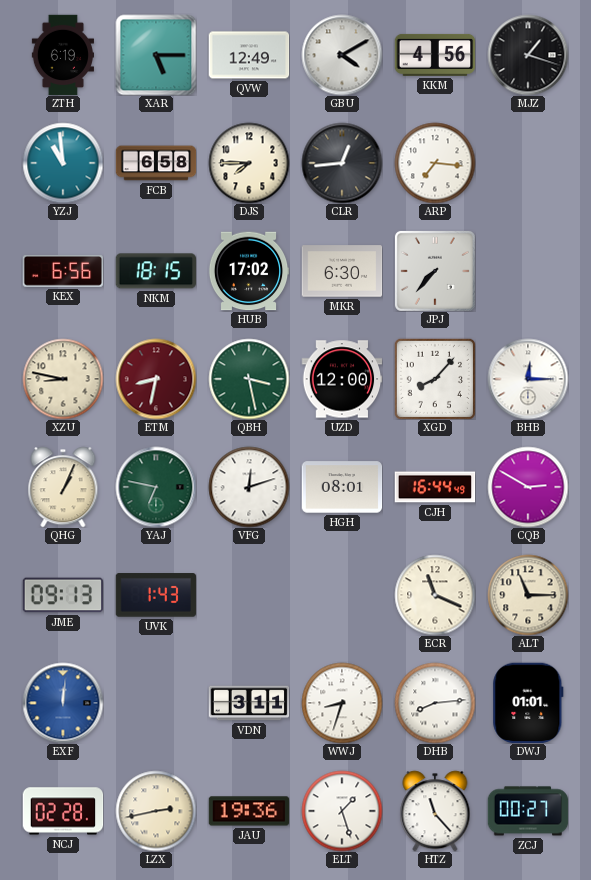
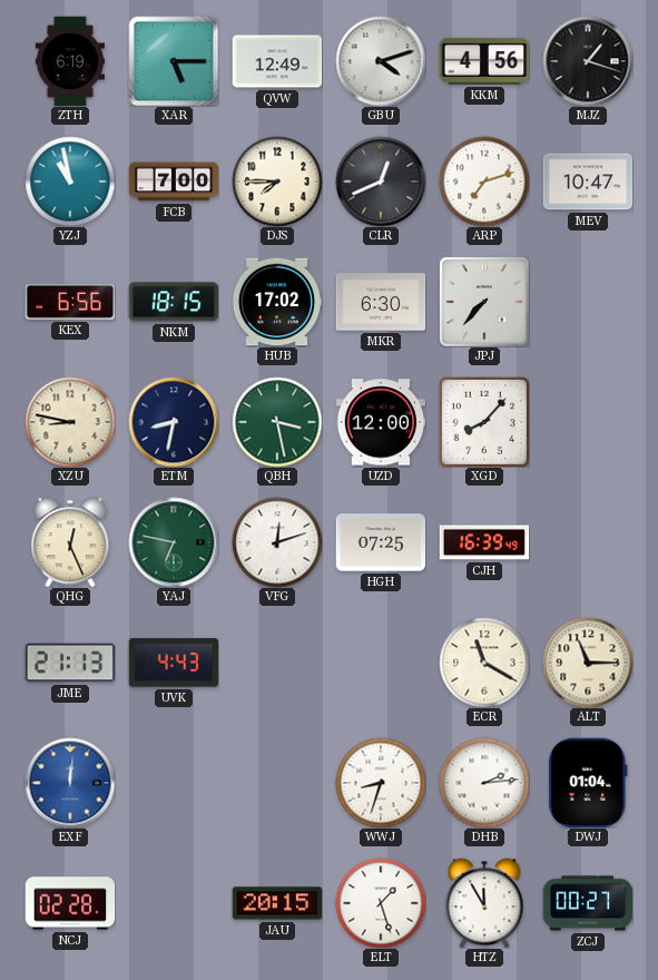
GBU: 4:10 -> 4:12
YZJ: 10:59 -> 10:58
FCB: 6:58 -> 7:00
CLR: 12:44 -> 12:41
ARP: 7:16 -> 7:12
MEV: none -> 10:47
ETM dial: burgundy -> navy
BHB: 12:15 -> none
QHG: 1:04 -> 12:26
HGH: 08:01 -> 07:25
CJH: 16:44 -> 16:39
CQB: 2:50 -> none
JME: 09:13 -> 21:13
UVK: 1:43 -> 4:43
ECR: 11:19 -> 11:20
VDN: 3:11 -> none
DHB: 8:14 -> 2:14
DWJ: 01:01 -> 01:04
LZX: 2:43 -> none
JAU: 19:36 -> 20:15
HTZ: 11:23 -> 11:55
